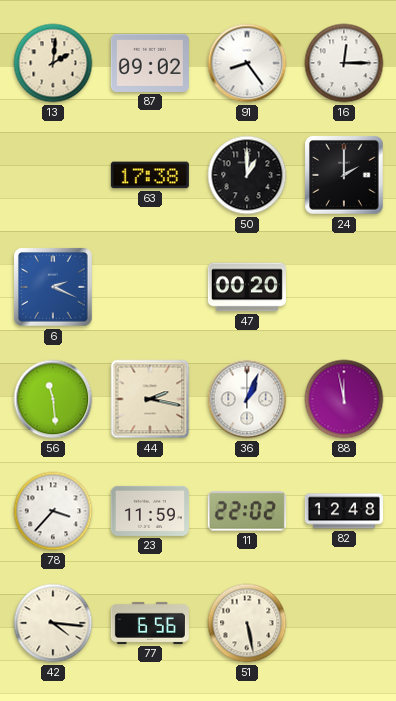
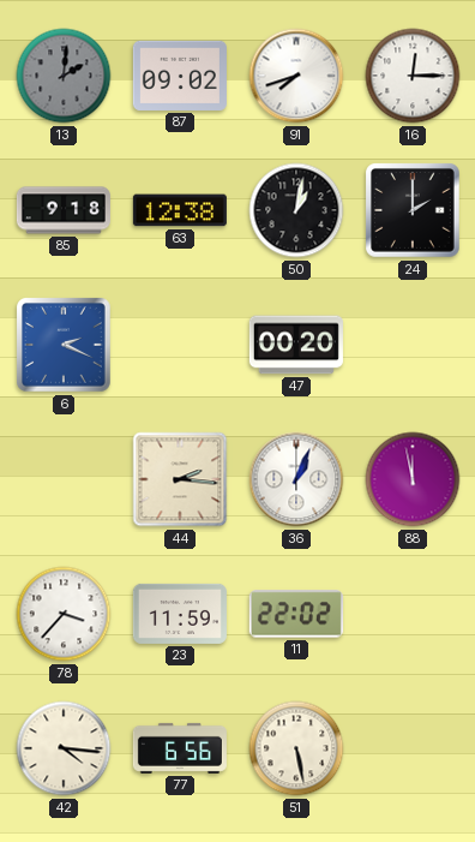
13 dial: cream -> grey
91: 8:24 -> 7:42
85: none -> 9:18
63: 17:38 -> 12:38
50: 1:00 -> 1:02
56: 11:29 -> none
44: 2:17 -> 2:16
82: 12:48 -> none
